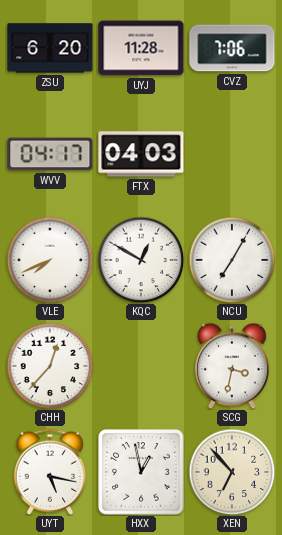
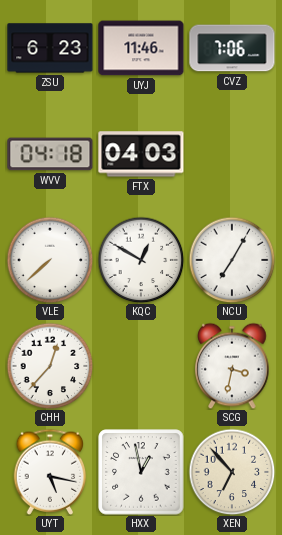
ZSU: 6:20 -> 6:23
UYJ: 11:28 -> 11:46
WVV: 04:17 -> 04:18
VLE: 7:41 -> 7:38
